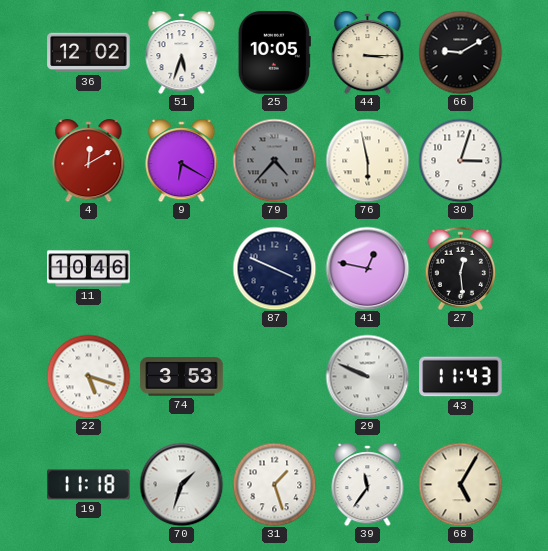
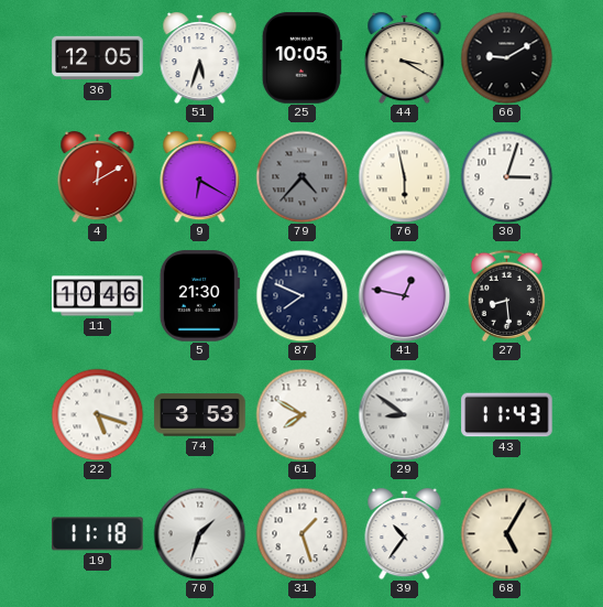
36: 12:02 -> 12:05
44: 3:15 -> 3:20
5: none -> 21:30
87: 3:49 -> 7:49
27: 12:29 -> 8:29
61: none -> 7:50
29: 9:49 -> 8:51
39: 11:36 -> 10:36
